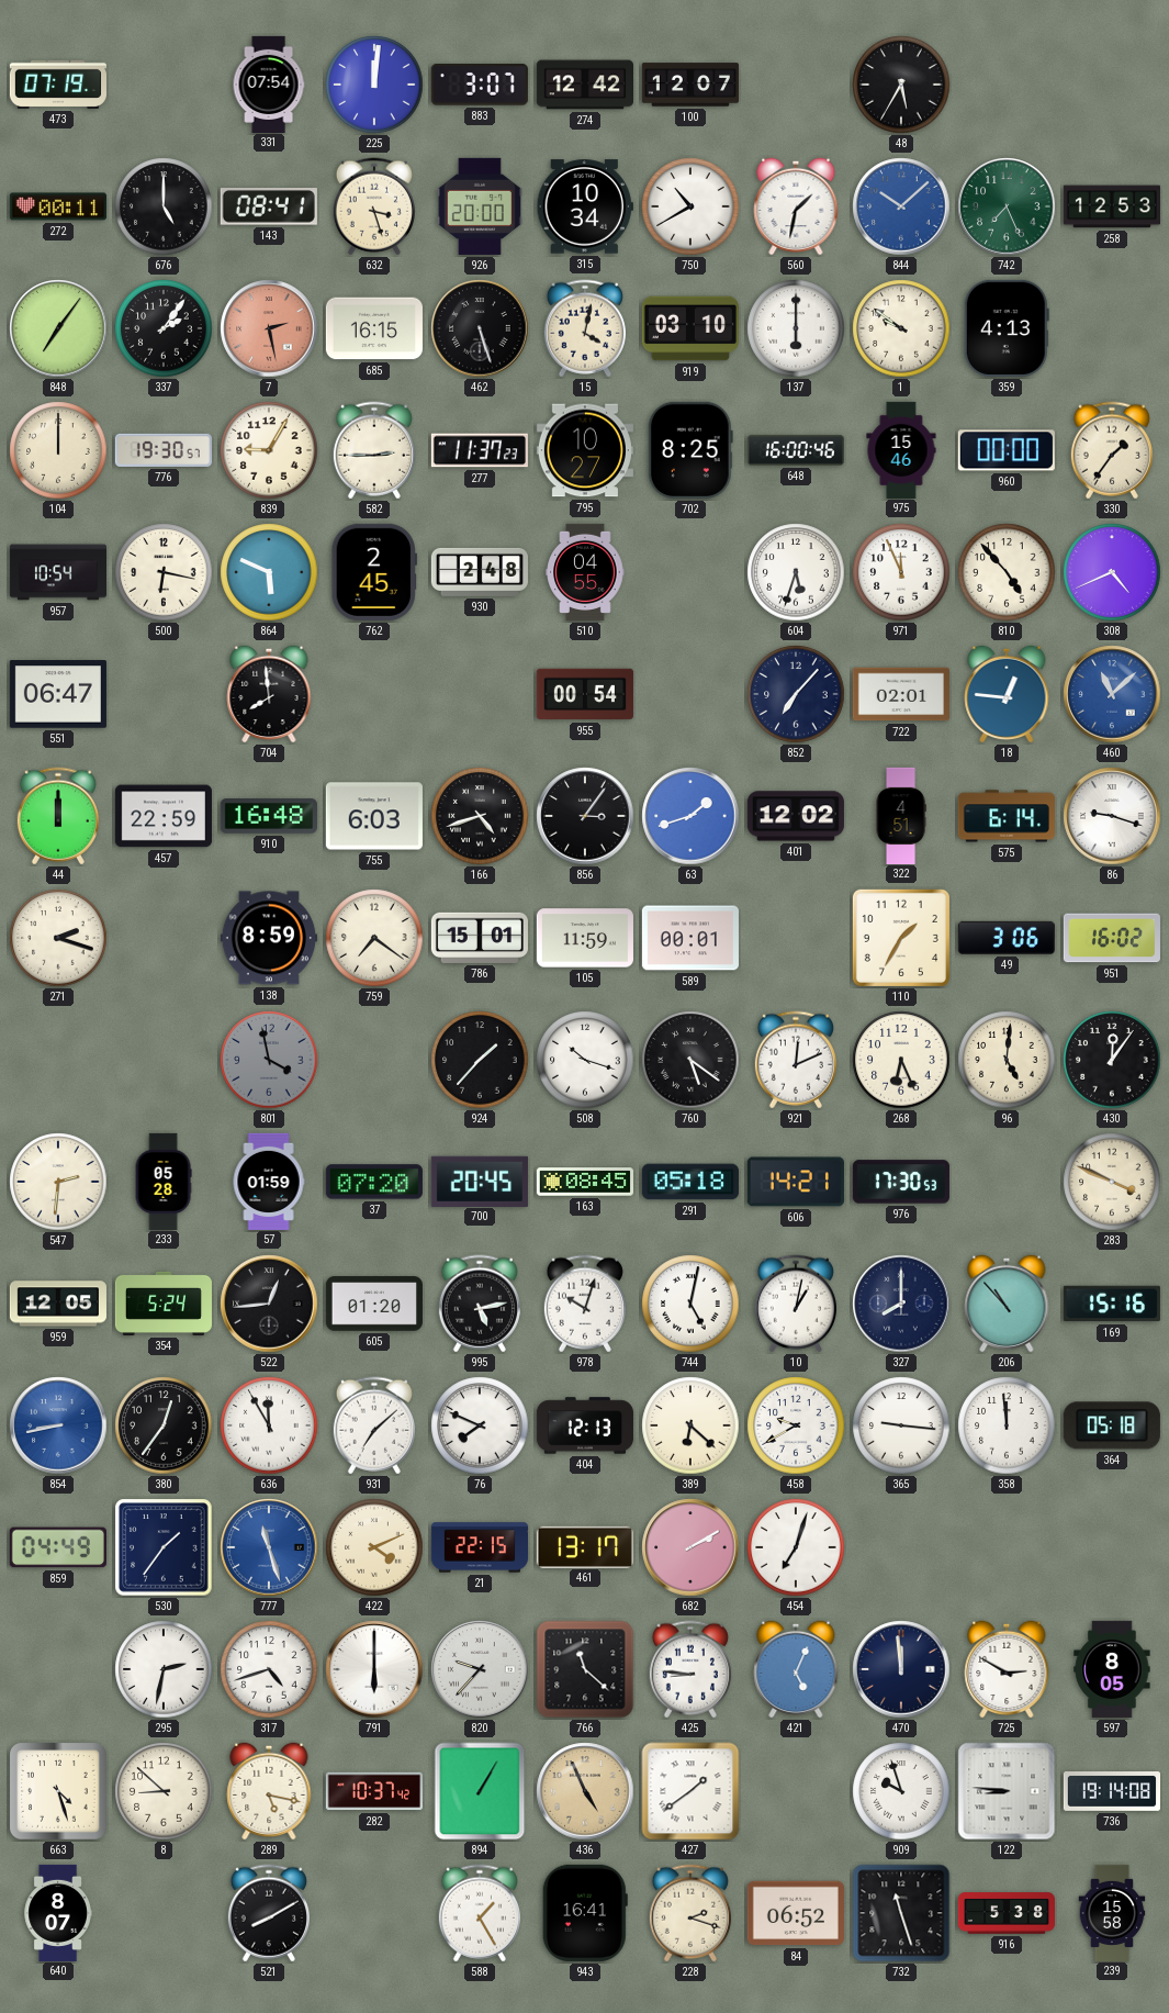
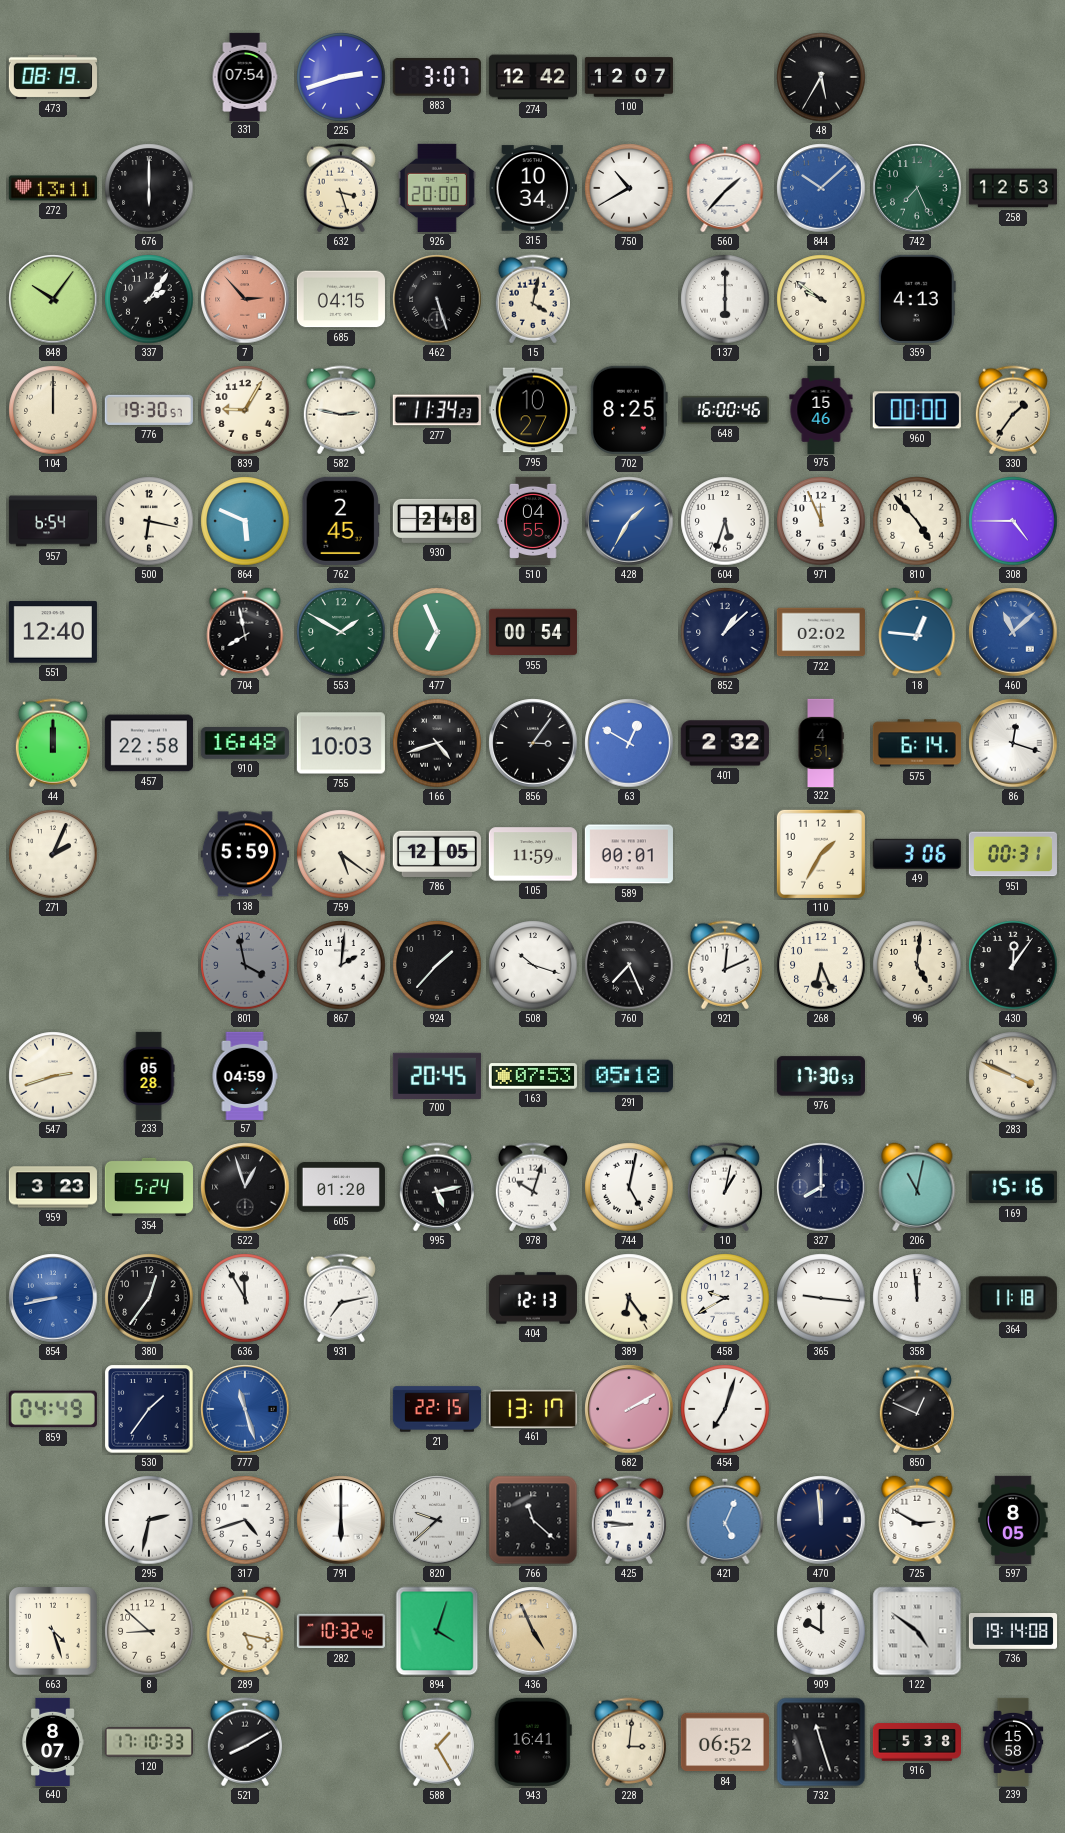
473: 07:19 -> 08:19
225: 12:01 -> 2:42
272: 00:11 -> 13:11
676: 5:00 -> 6:00
143: 08:41 -> none
560: 1:32 -> 1:37
848: 7:06 -> 10:06
7: 2:28 -> 2:53
685: 16:15 -> 04:15
919: 03:10 -> none
582: 2:45 -> 2:47
277: 11:37 -> 11:34
957: 10:54 -> 6:54
428: none -> 1:35
308: 4:41 -> 4:45
551: 06:47 -> 12:40
704: 7:59 -> 7:58
553: none -> 1:50
477: none -> 6:56
852: 7:07 -> 1:08
722: 02:01 -> 02:02
457: 22:59 -> 22:58
755: 6:03 -> 10:03
63: 1:42 -> 12:50
401: 12:02 -> 2:32
86: 9:18 -> 12:18
271: 2:18 -> 2:04
138: 8:59 -> 5:59
759: 7:21 -> 5:21
786: 15:01 -> 12:05
951: 16:02 -> 00:31
867: none -> 2:01
760: 5:21 -> 7:26
547: 2:31 -> 2:42
57: 01:59 -> 04:59
37: 07:20 -> none
163: 08:45 -> 07:53
606: 14:21 -> none
959: 12:05 -> 3:23
522: 12:44 -> 12:57
206: 10:53 -> 11:02
931: 7:08 -> 7:13
76: 7:49 -> none
389: 6:22 -> 6:24
364: 05:18 -> 11:18
422: 4:11 -> none
850: none -> 12:49
820: 9:37 -> 9:38
282: 10:37 -> 10:32
894: 1:05 -> 4:03
427: 1:39 -> none
909: 9:57 -> 10:00
122: 8:46 -> 4:51
120: none -> 17:10
228: 2:18 -> 3:01
